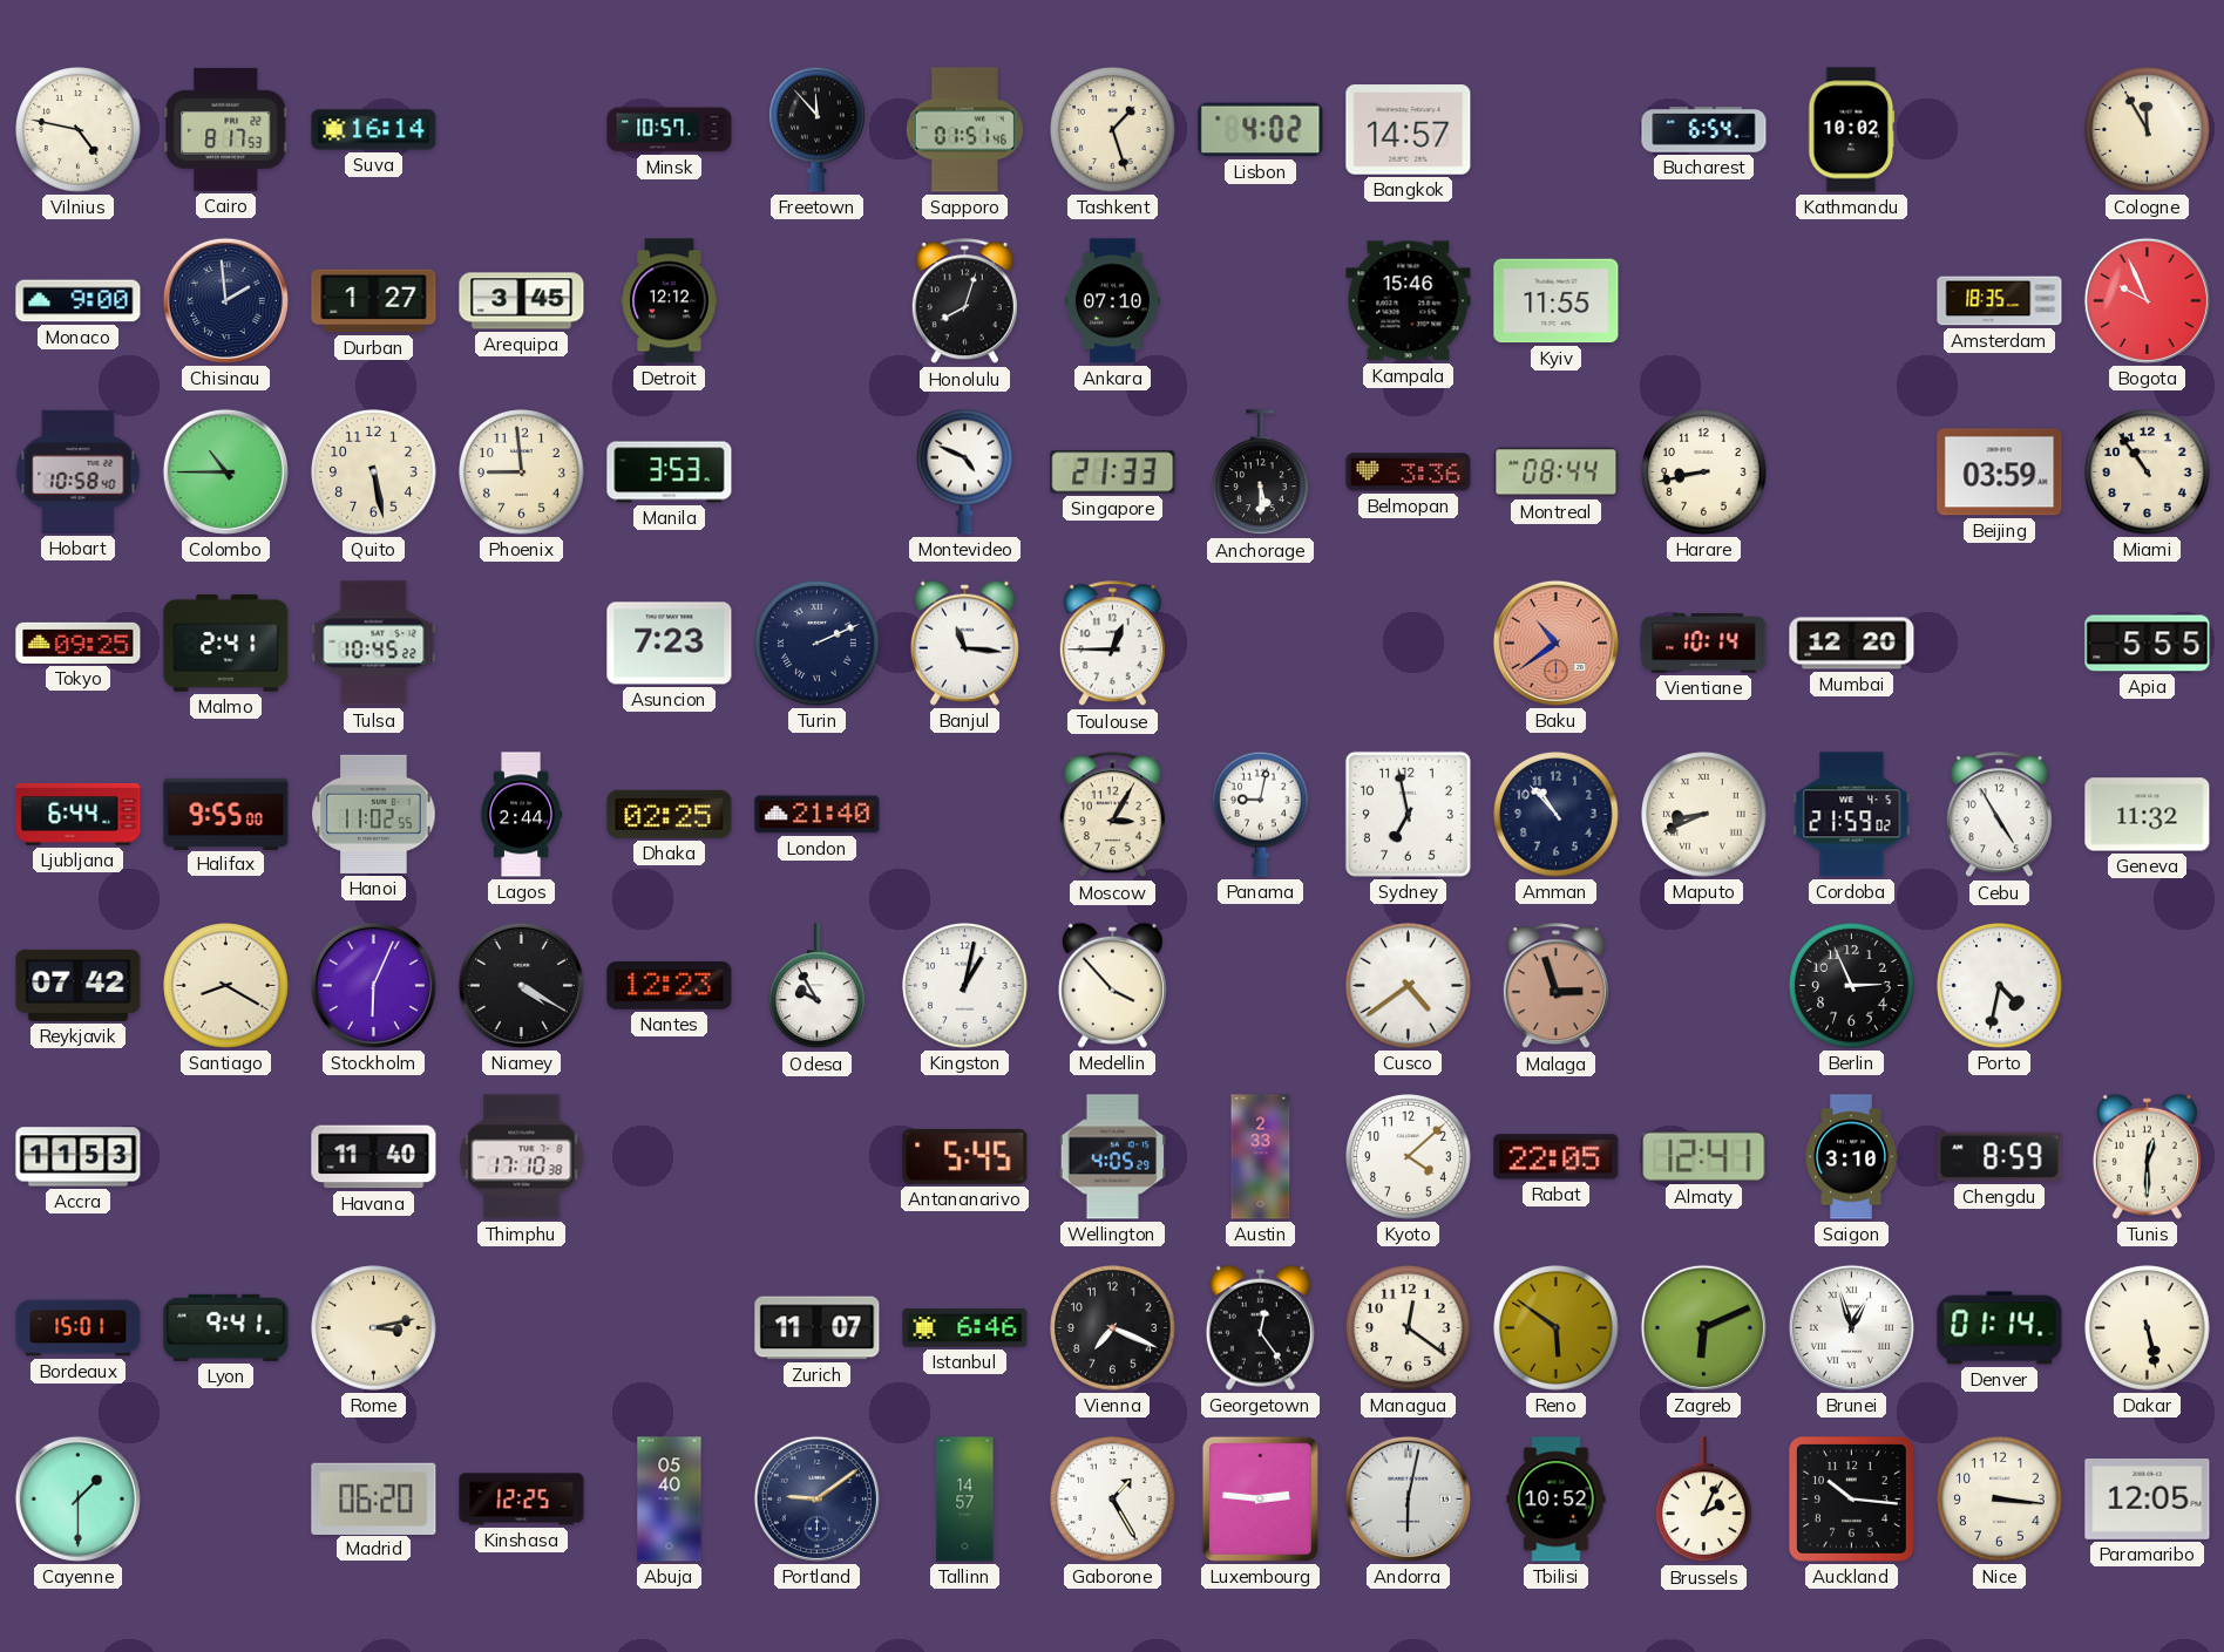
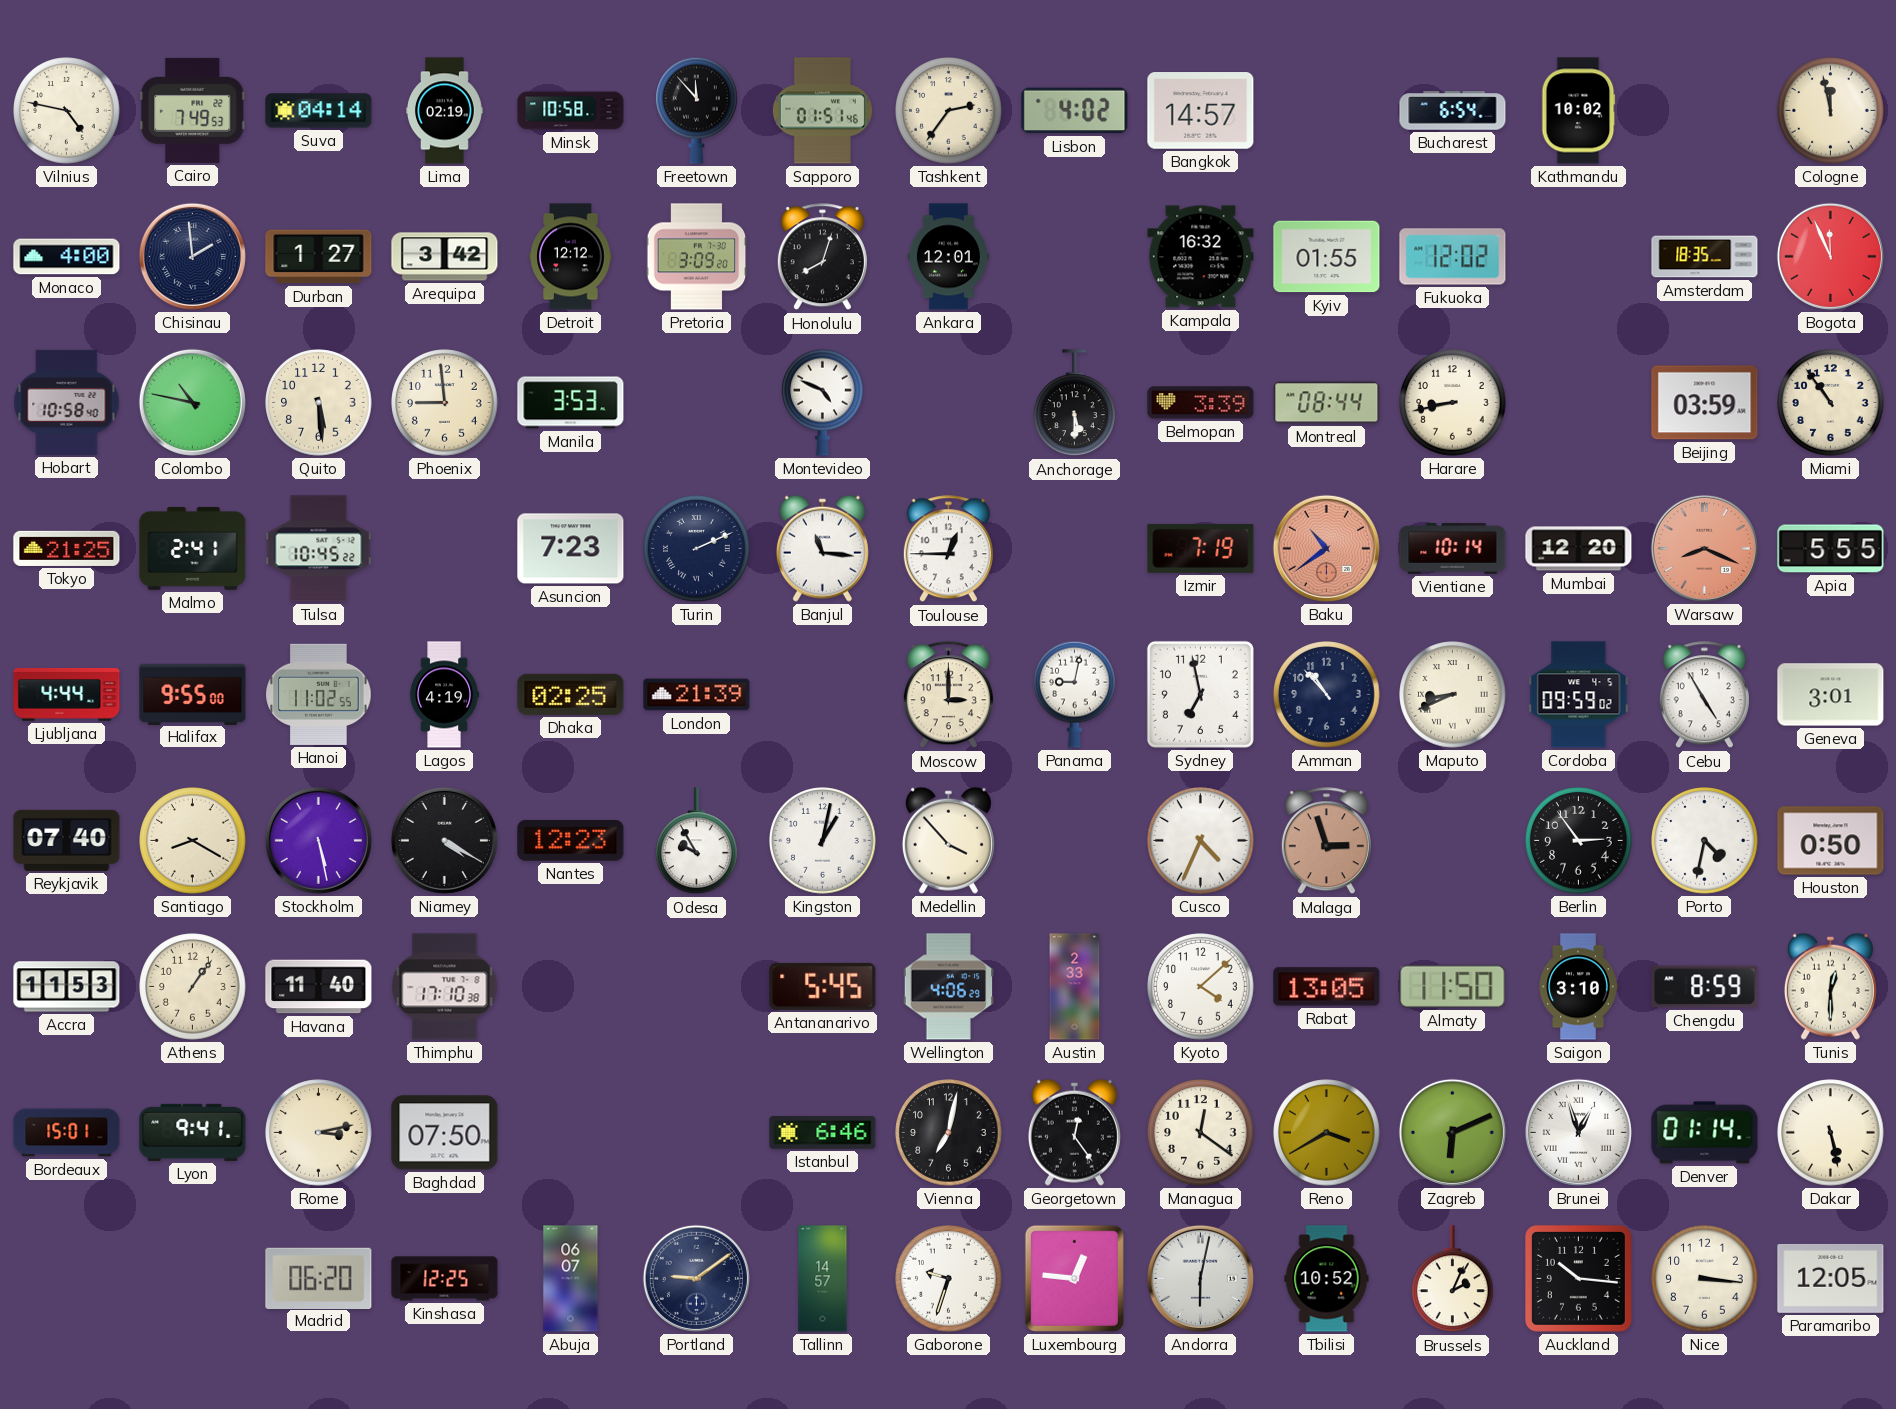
Cairo: 8:17 -> 7:49
Suva: 16:14 -> 04:14
Lima: none -> 02:19
Minsk: 10:57 -> 10:58
Tashkent: 1:27 -> 2:36
Cologne: 11:55 -> 11:58
Monaco: 9:00 -> 4:00
Arequipa: 3:45 -> 3:42
Pretoria: none -> 3:09
Ankara: 07:10 -> 12:01
Kampala: 15:46 -> 16:32
Kyiv: 11:55 -> 01:55
Fukuoka: none -> 12:02
Bogota: 9:56 -> 11:56
Colombo: 10:45 -> 10:47
Quito: 5:28 -> 5:29
Singapore: 21:33 -> none
Belmopan: 3:36 -> 3:39
Tokyo: 09:25 -> 21:25
Izmir: none -> 7:19
Warsaw: none -> 8:19
Ljubljana: 6:44 -> 4:44
Lagos: 2:44 -> 4:19
London: 21:40 -> 21:39
Moscow: 3:05 -> 3:00
Cordoba: 21:59 -> 09:59
Geneva: 11:32 -> 3:01
Reykjavik: 07:42 -> 07:40
Stockholm: 6:04 -> 5:28
Cusco: 4:39 -> 4:34
Berlin: 2:56 -> 2:54
Houston: none -> 0:50
Athens: none -> 1:06
Wellington: 4:05 -> 4:06
Rabat: 22:05 -> 13:05
Almaty: 12:41 -> 11:50
Baghdad: none -> 07:50
Zurich: 11:07 -> none
Vienna: 7:19 -> 7:02
Reno: 5:51 -> 3:40
Cayenne: 1:30 -> none
Abuja: 05:40 -> 06:07
Gaborone: 1:25 -> 9:33
Luxembourg: 2:46 -> 12:46
